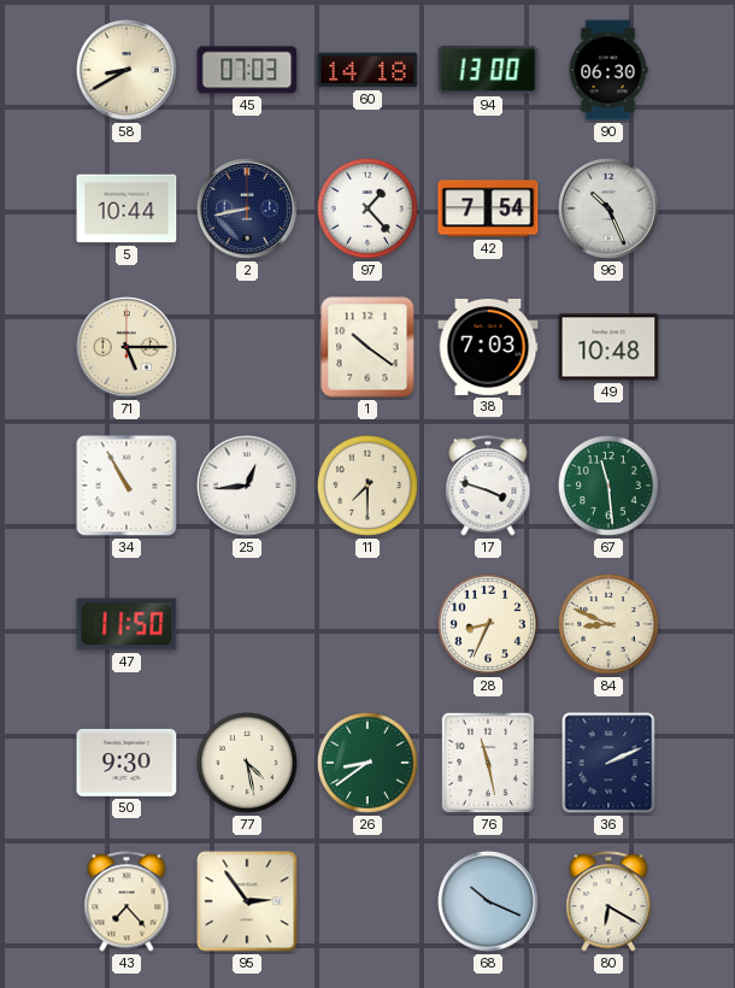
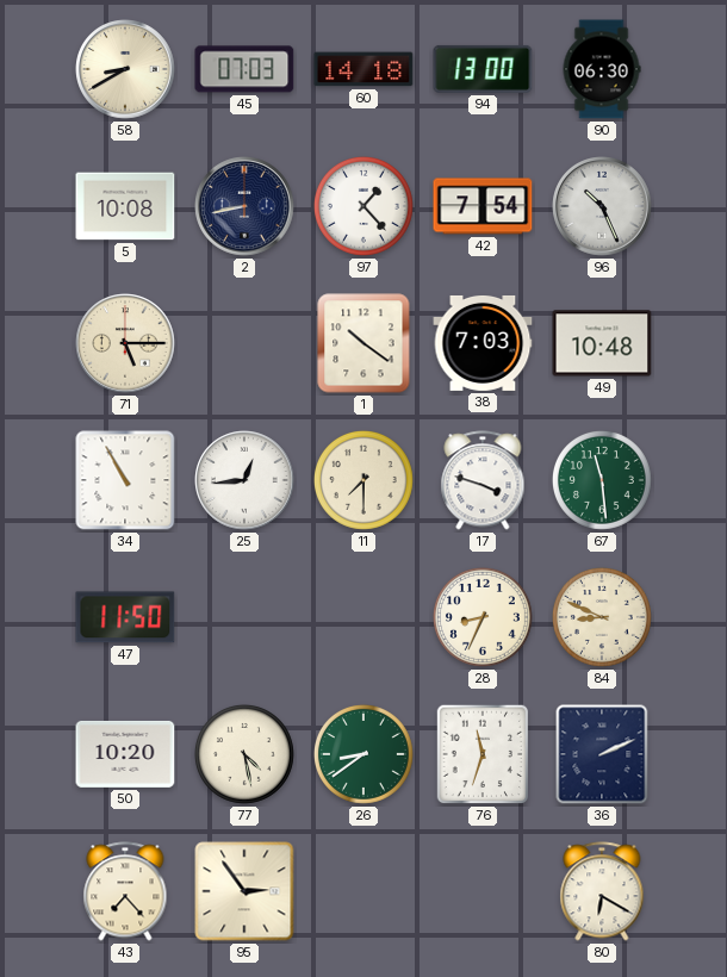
5: 10:44 -> 10:08
50: 9:30 -> 10:20
76: 11:28 -> 11:33
68: 10:19 -> none
